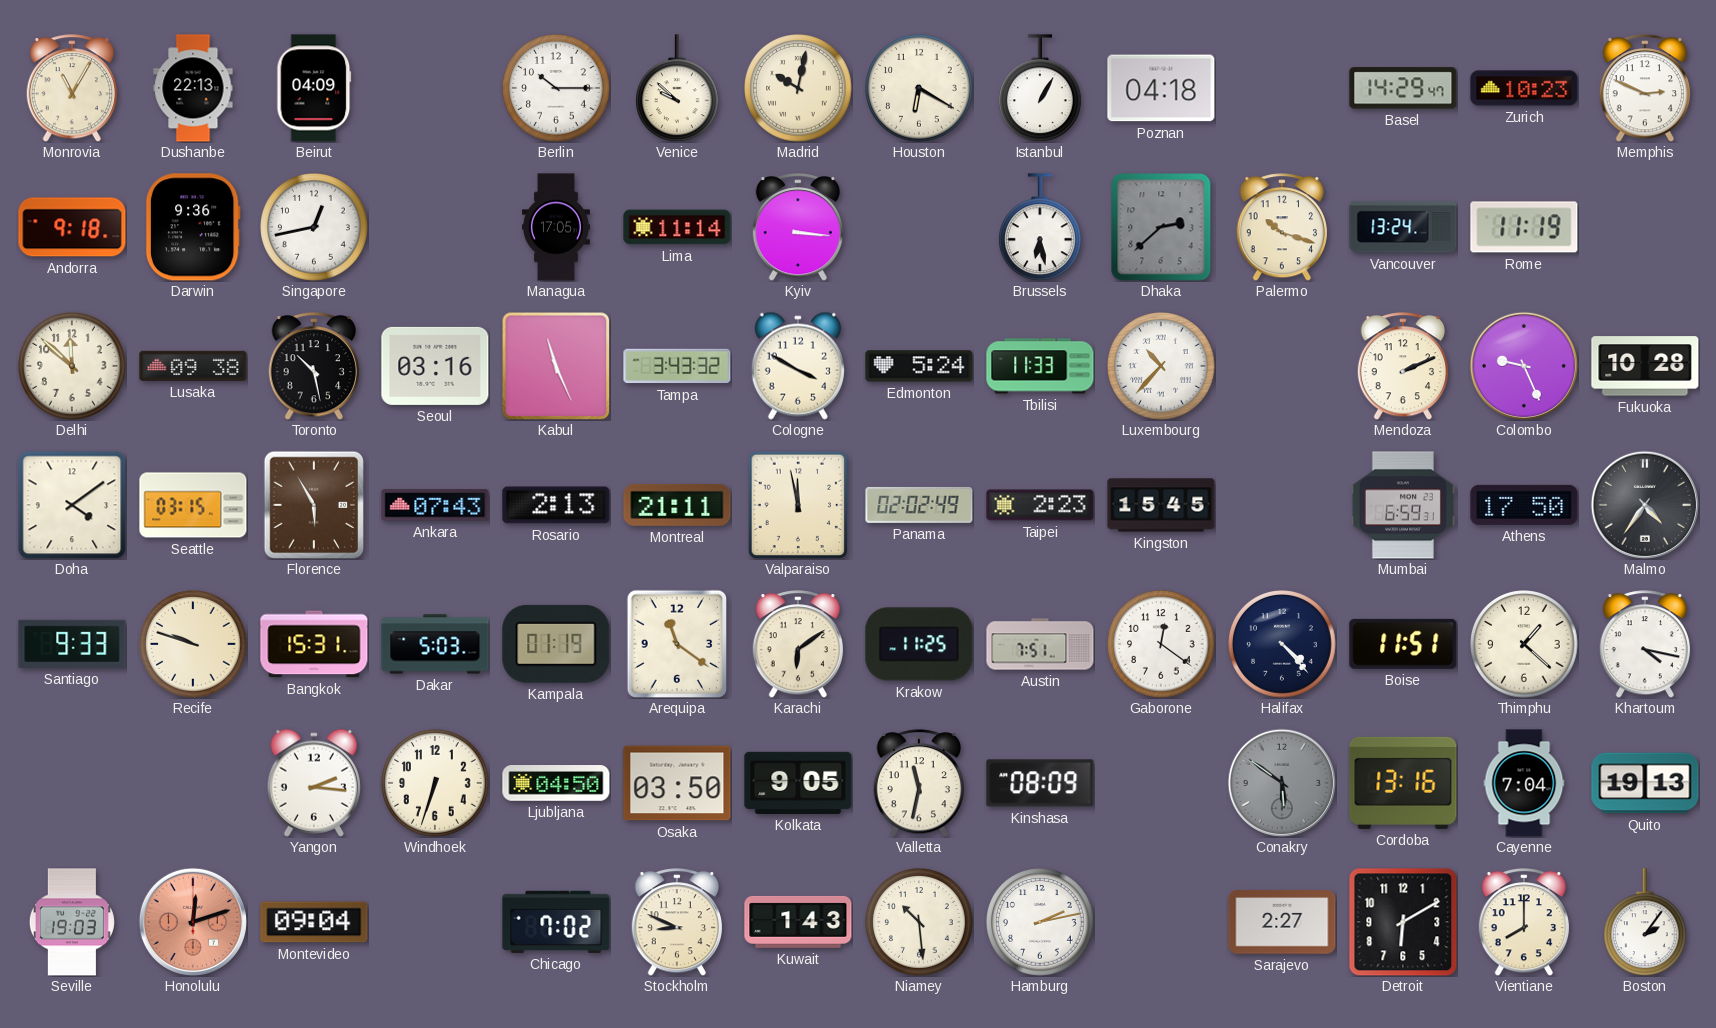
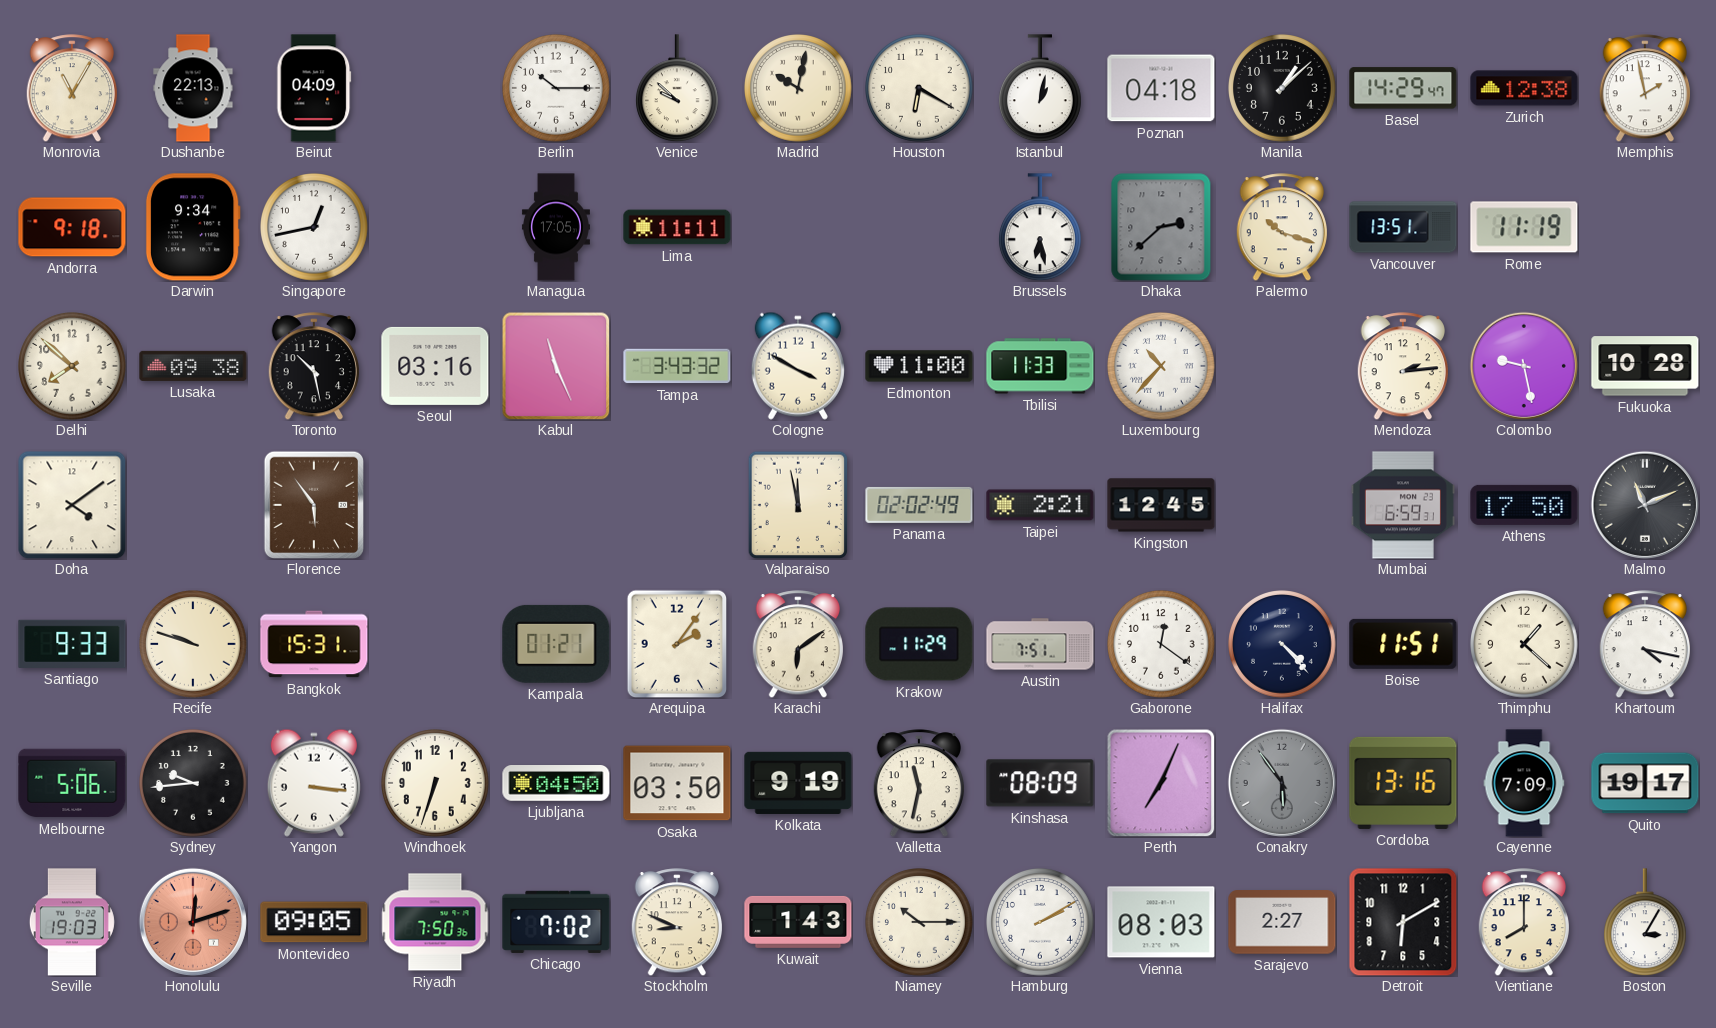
Istanbul: 1:05 -> 1:02
Manila: none -> 1:08
Zurich: 10:23 -> 12:38
Memphis: 2:49 -> 1:58
Darwin: 9:36 -> 9:34
Lima: 11:14 -> 11:11
Kyiv: 3:16 -> none
Vancouver: 13:24 -> 13:51
Delhi: 11:52 -> 7:52
Edmonton: 5:24 -> 11:00
Mendoza: 2:11 -> 2:14
Colombo: 9:26 -> 9:28
Seattle: 03:15 -> none
Florence: 5:55 -> 5:54
Ankara: 07:43 -> none
Rosario: 2:13 -> none
Montreal: 21:11 -> none
Taipei: 2:23 -> 2:21
Kingston: 15:45 -> 12:45
Malmo: 4:36 -> 11:11
Dakar: 5:03 -> none
Kampala: 01:19 -> 01:21
Arequipa: 11:21 -> 2:06
Krakow: 11:25 -> 11:29
Melbourne: none -> 5:06
Sydney: none -> 9:44
Yangon: 2:16 -> 3:16
Kolkata: 9:05 -> 9:19
Perth: none -> 7:04
Conakry: 5:51 -> 5:54
Cayenne: 7:04 -> 7:09
Quito: 19:13 -> 19:17
Montevideo: 09:04 -> 09:05
Riyadh: none -> 7:50
Niamey: 10:29 -> 10:15
Hamburg: 2:13 -> 2:10
Vienna: none -> 08:03
Boston: 2:06 -> 3:05
